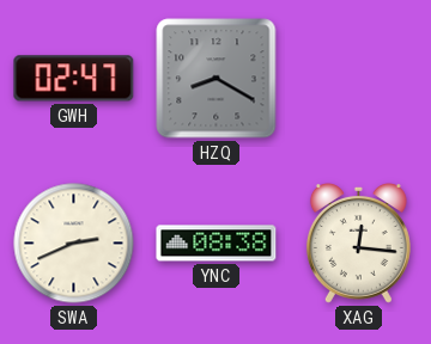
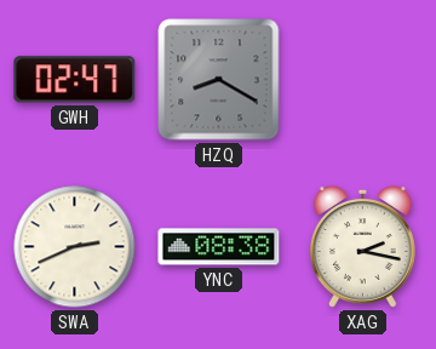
XAG: 12:16 -> 2:17
